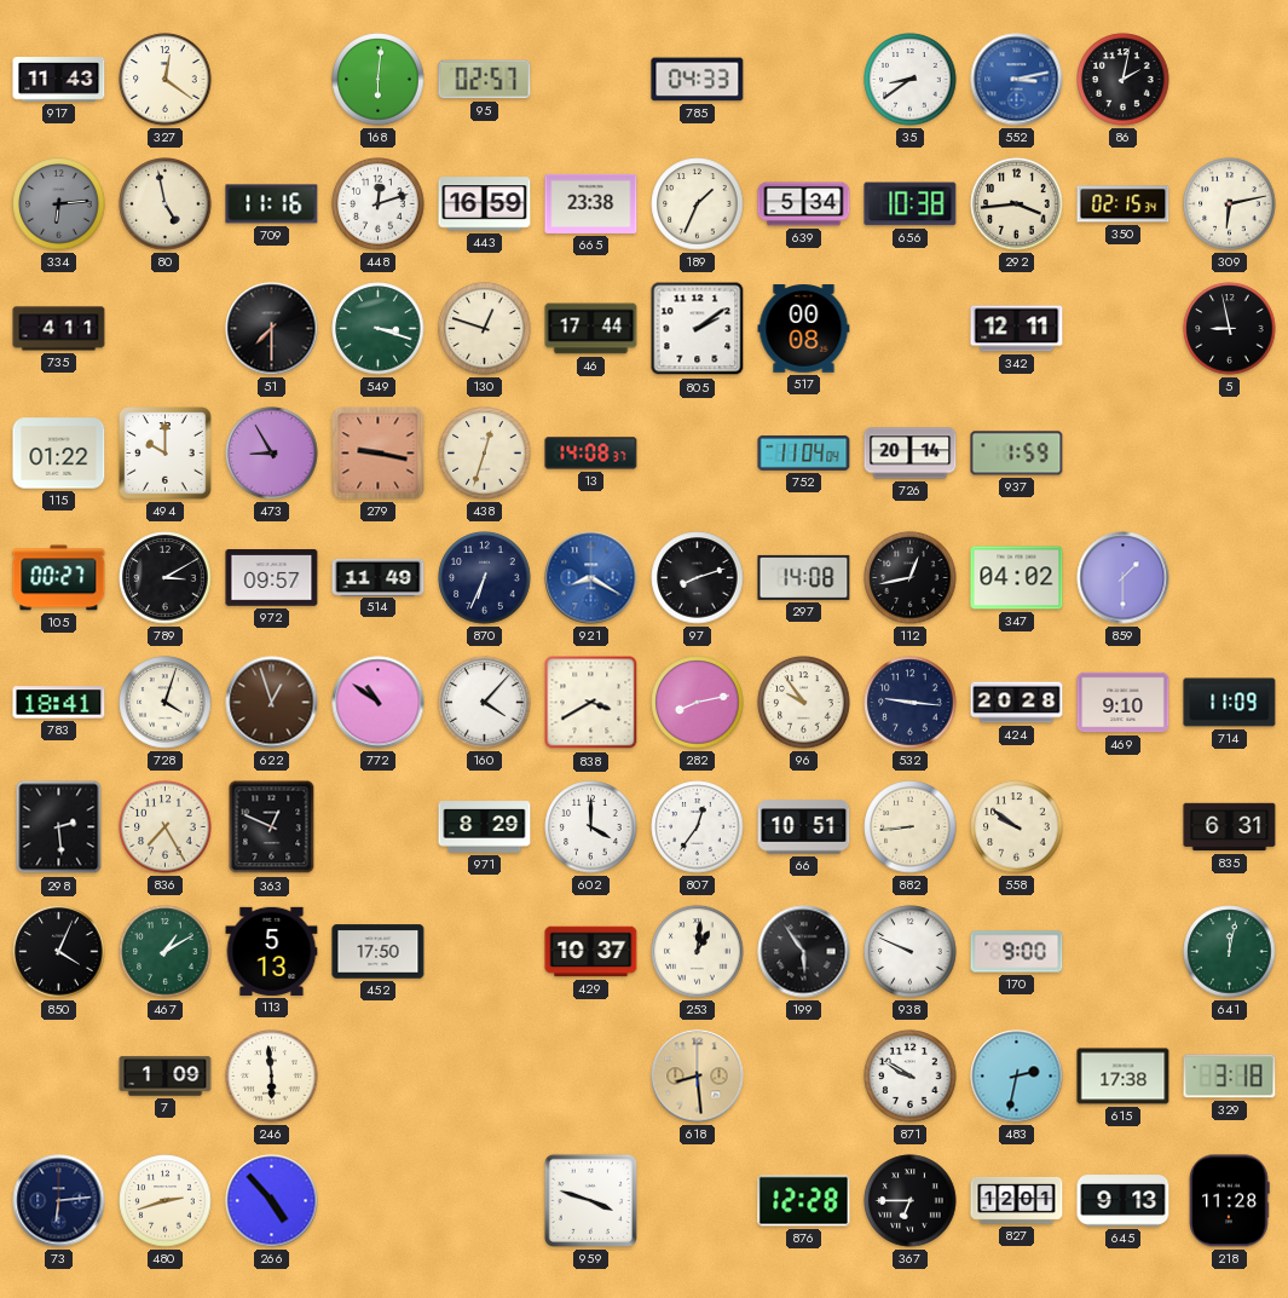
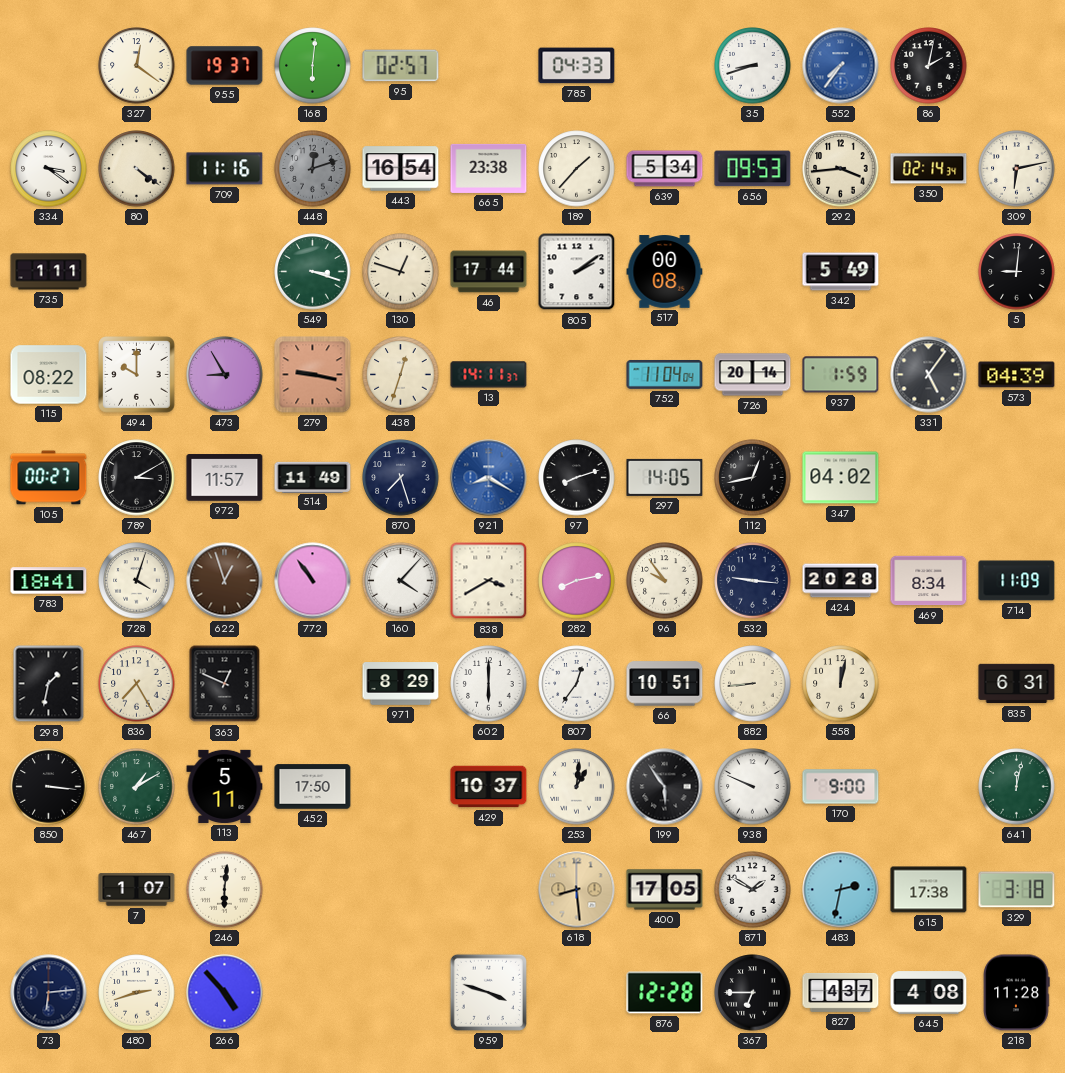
917: 11:43 -> none
955: none -> 19:37
35: 8:39 -> 8:42
552: 3:13 -> 7:36
334: 6:14 -> 3:21
334 dial: grey -> white
80: 4:58 -> 4:21
448 dial: white -> grey
443: 16:59 -> 16:54
189: 1:34 -> 1:37
656: 10:38 -> 09:53
350: 02:15 -> 02:14
735: 4:11 -> 1:11
51: 7:30 -> none
342: 12:11 -> 5:49
5: 8:58 -> 9:01
115: 01:22 -> 08:22
13: 14:08 -> 14:11
331: none -> 5:06
573: none -> 04:39
972: 09:57 -> 11:57
870: 6:34 -> 7:27
297: 14:08 -> 14:05
859: 1:30 -> none
772: 10:51 -> 10:54
469: 9:10 -> 8:34
298: 2:29 -> 1:32
602: 4:00 -> 6:00
558: 9:51 -> 12:02
850: 4:04 -> 3:16
113: 5:13 -> 5:11
7: 1:09 -> 1:07
246: 5:59 -> 6:01
400: none -> 17:05
871: 9:50 -> 1:50
827: 12:01 -> 4:37
645: 9:13 -> 4:08
